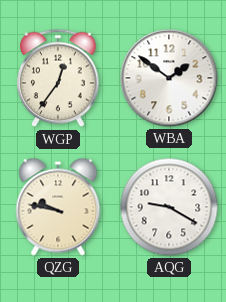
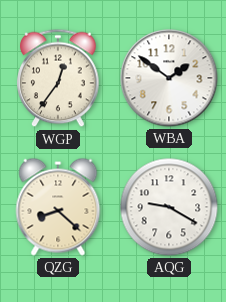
QZG: 9:47 -> 8:22
